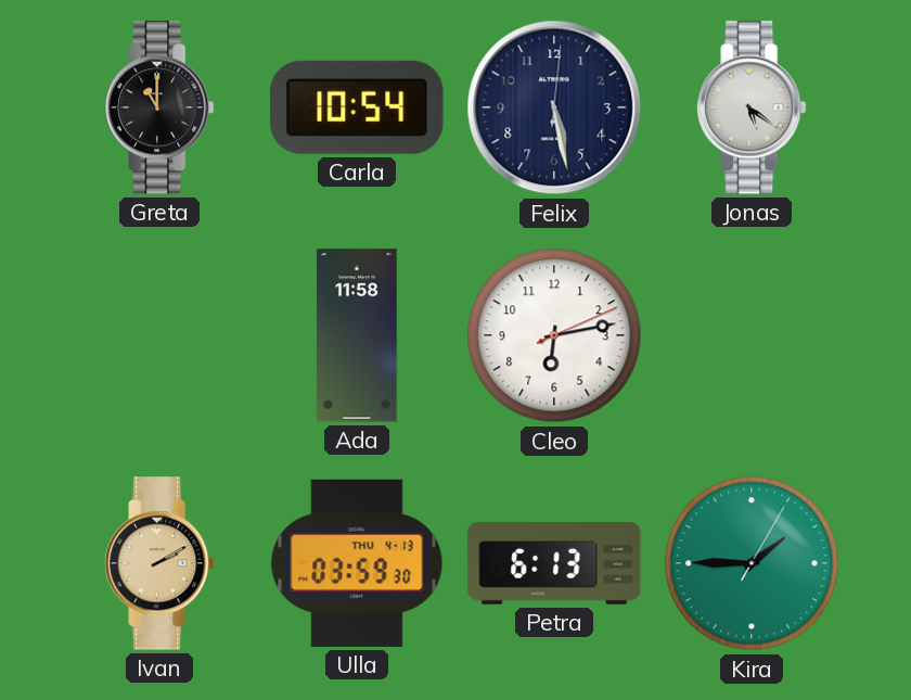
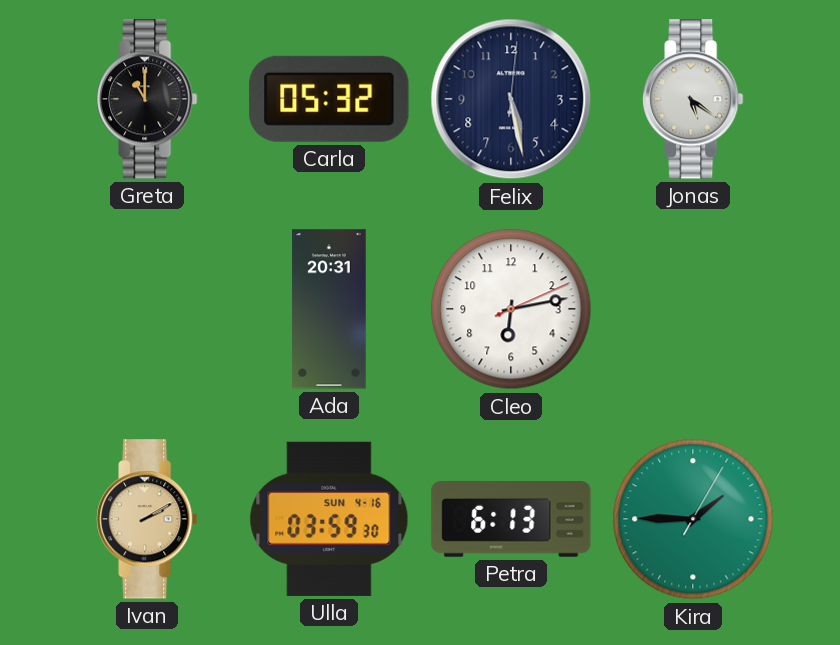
Carla: 10:54 -> 05:32
Ada: 11:58 -> 20:31
Ulla date: THU 4-13 -> SUN 4-16
